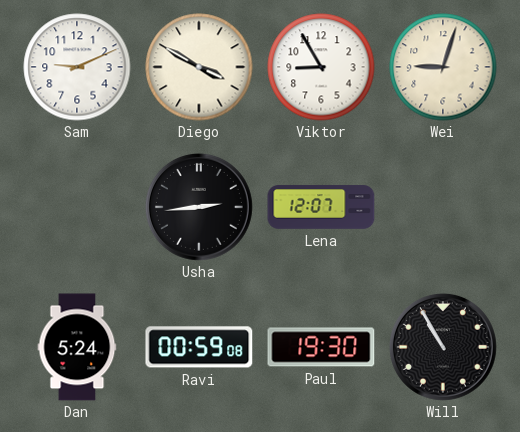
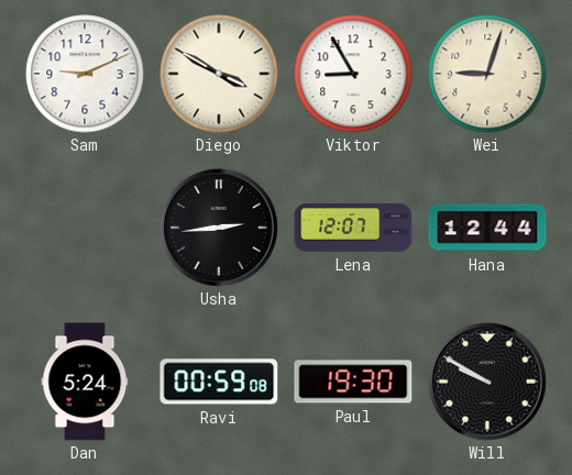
Hana: none -> 12:44
Will: 10:55 -> 9:50
